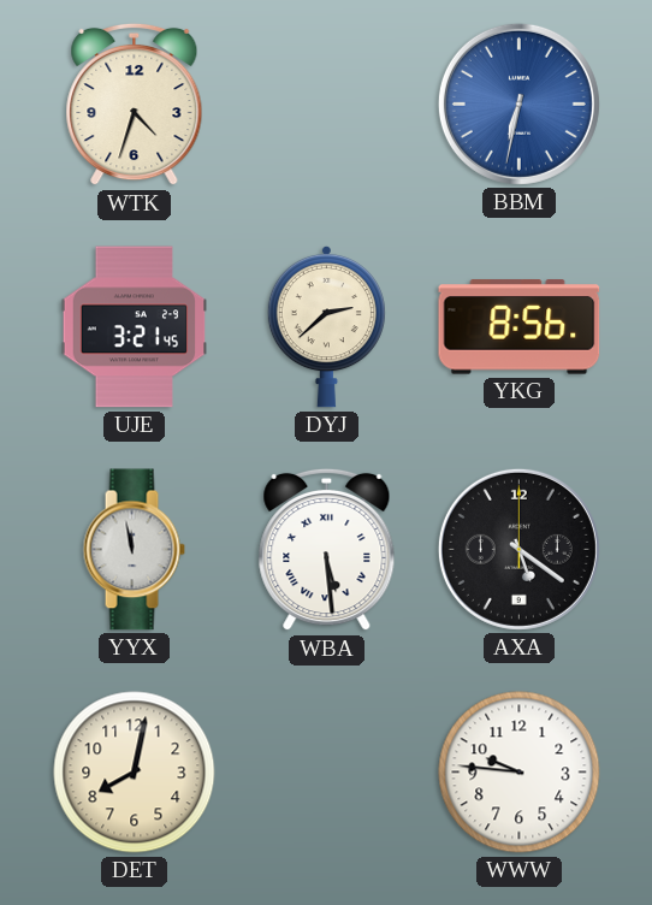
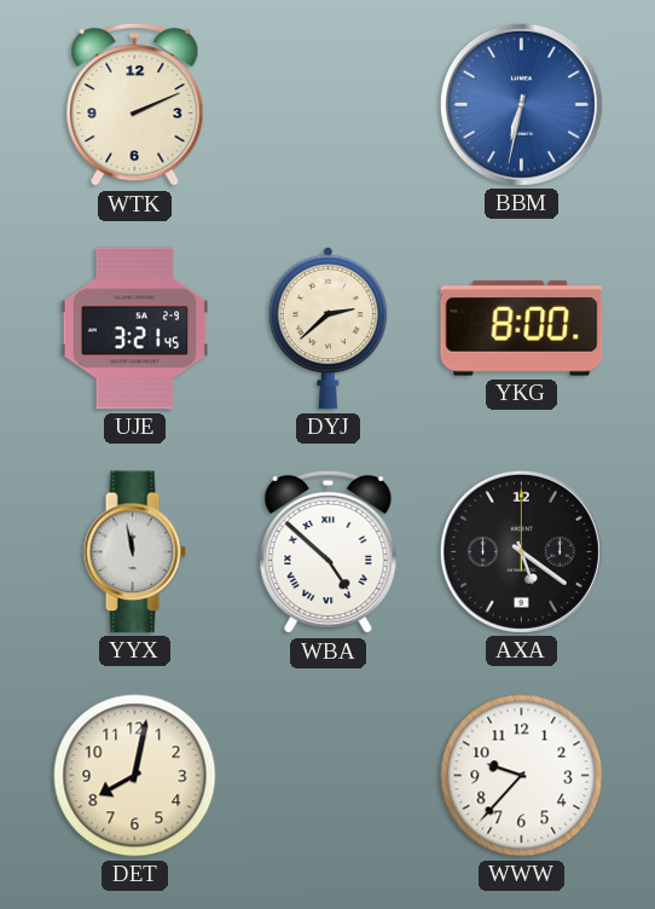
WTK: 4:33 -> 2:11
YKG: 8:56 -> 8:00
WBA: 5:29 -> 4:52
WWW: 9:46 -> 9:37
